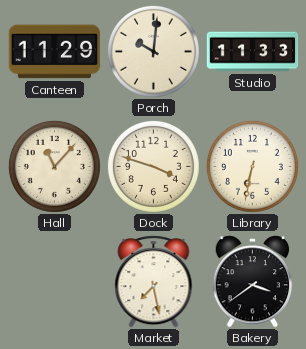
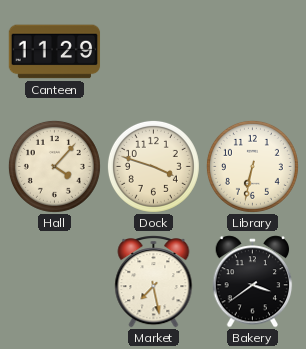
Porch: 10:01 -> none
Studio: 11:33 -> none
Hall: 11:07 -> 4:07
